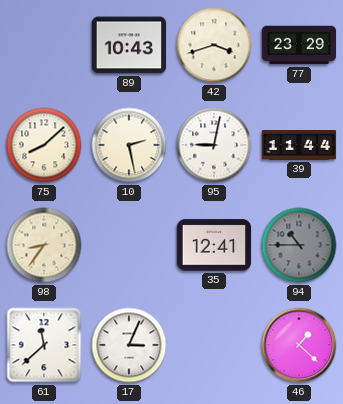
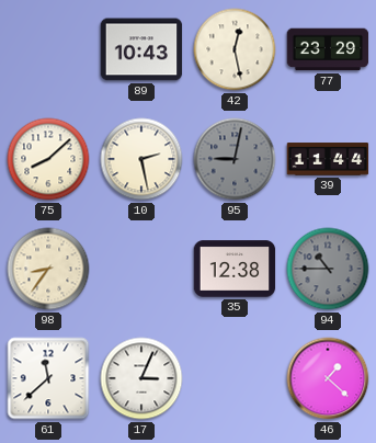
42: 3:42 -> 12:28
95 dial: white -> grey
35: 12:41 -> 12:38
